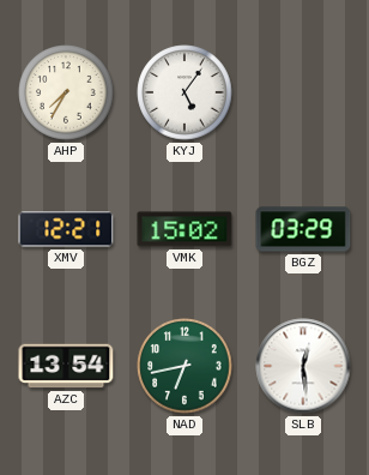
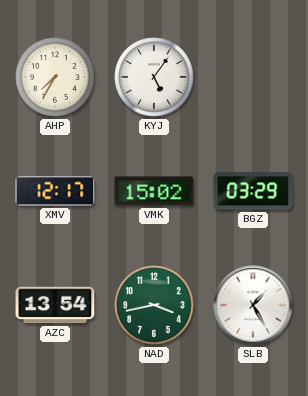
XMV: 12:21 -> 12:17
NAD: 6:43 -> 3:43
SLB: 12:29 -> 1:25
